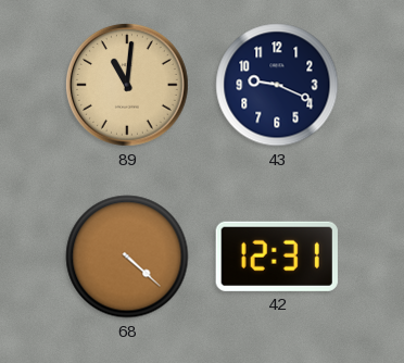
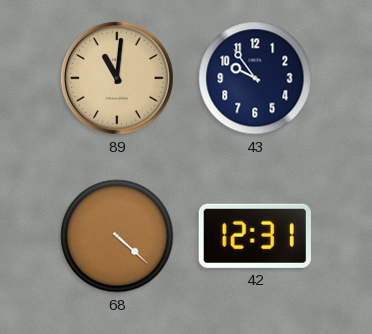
43: 9:19 -> 9:54
